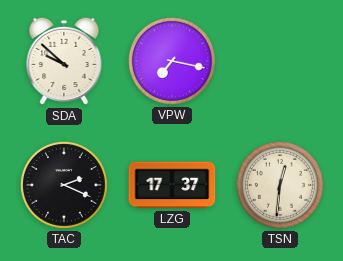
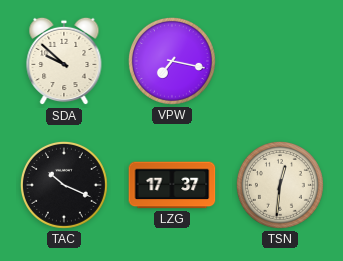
TAC: 2:19 -> 10:19
